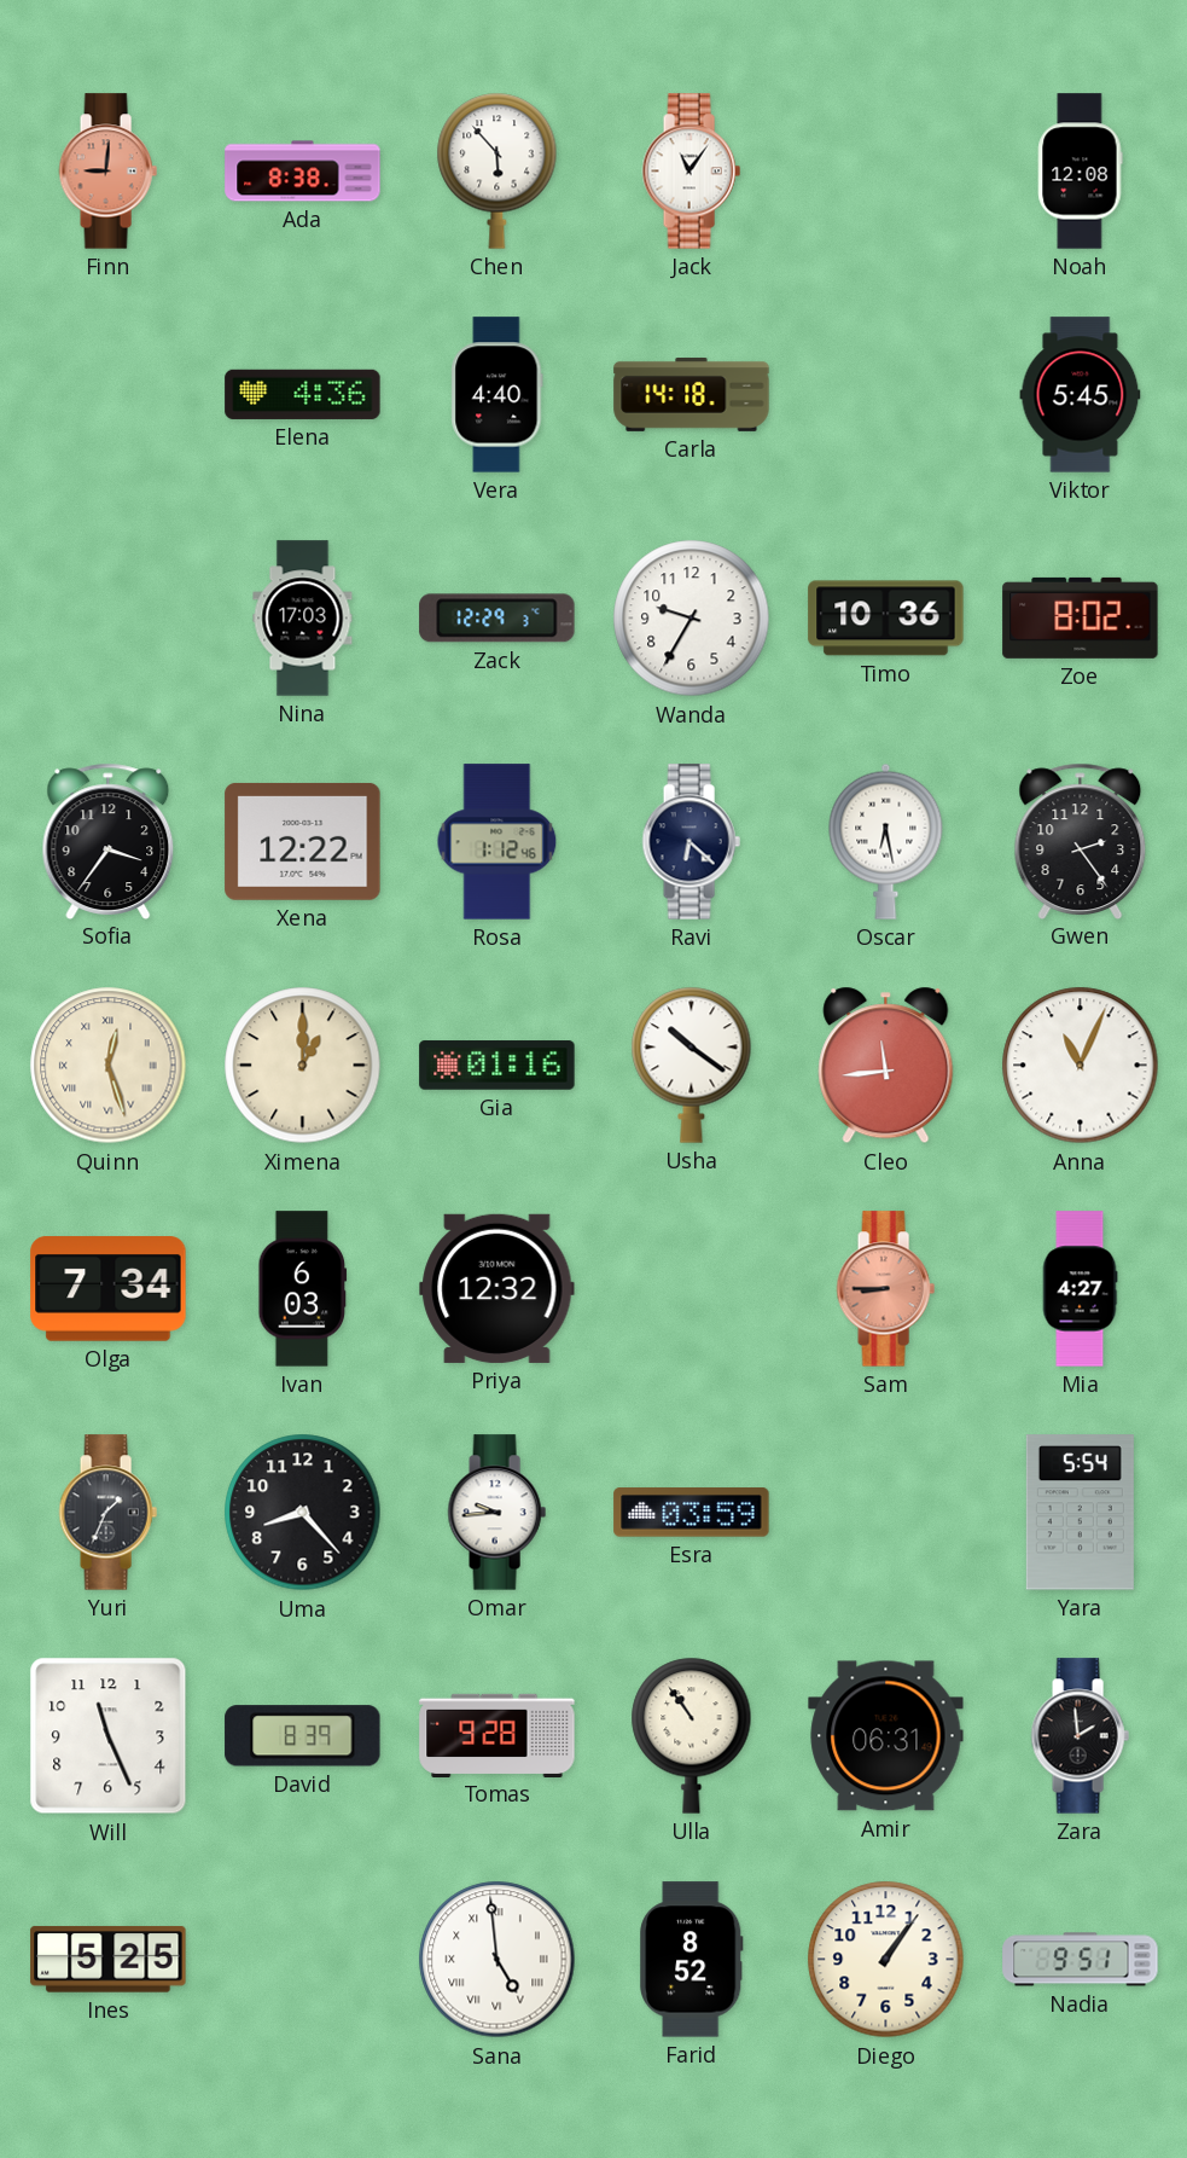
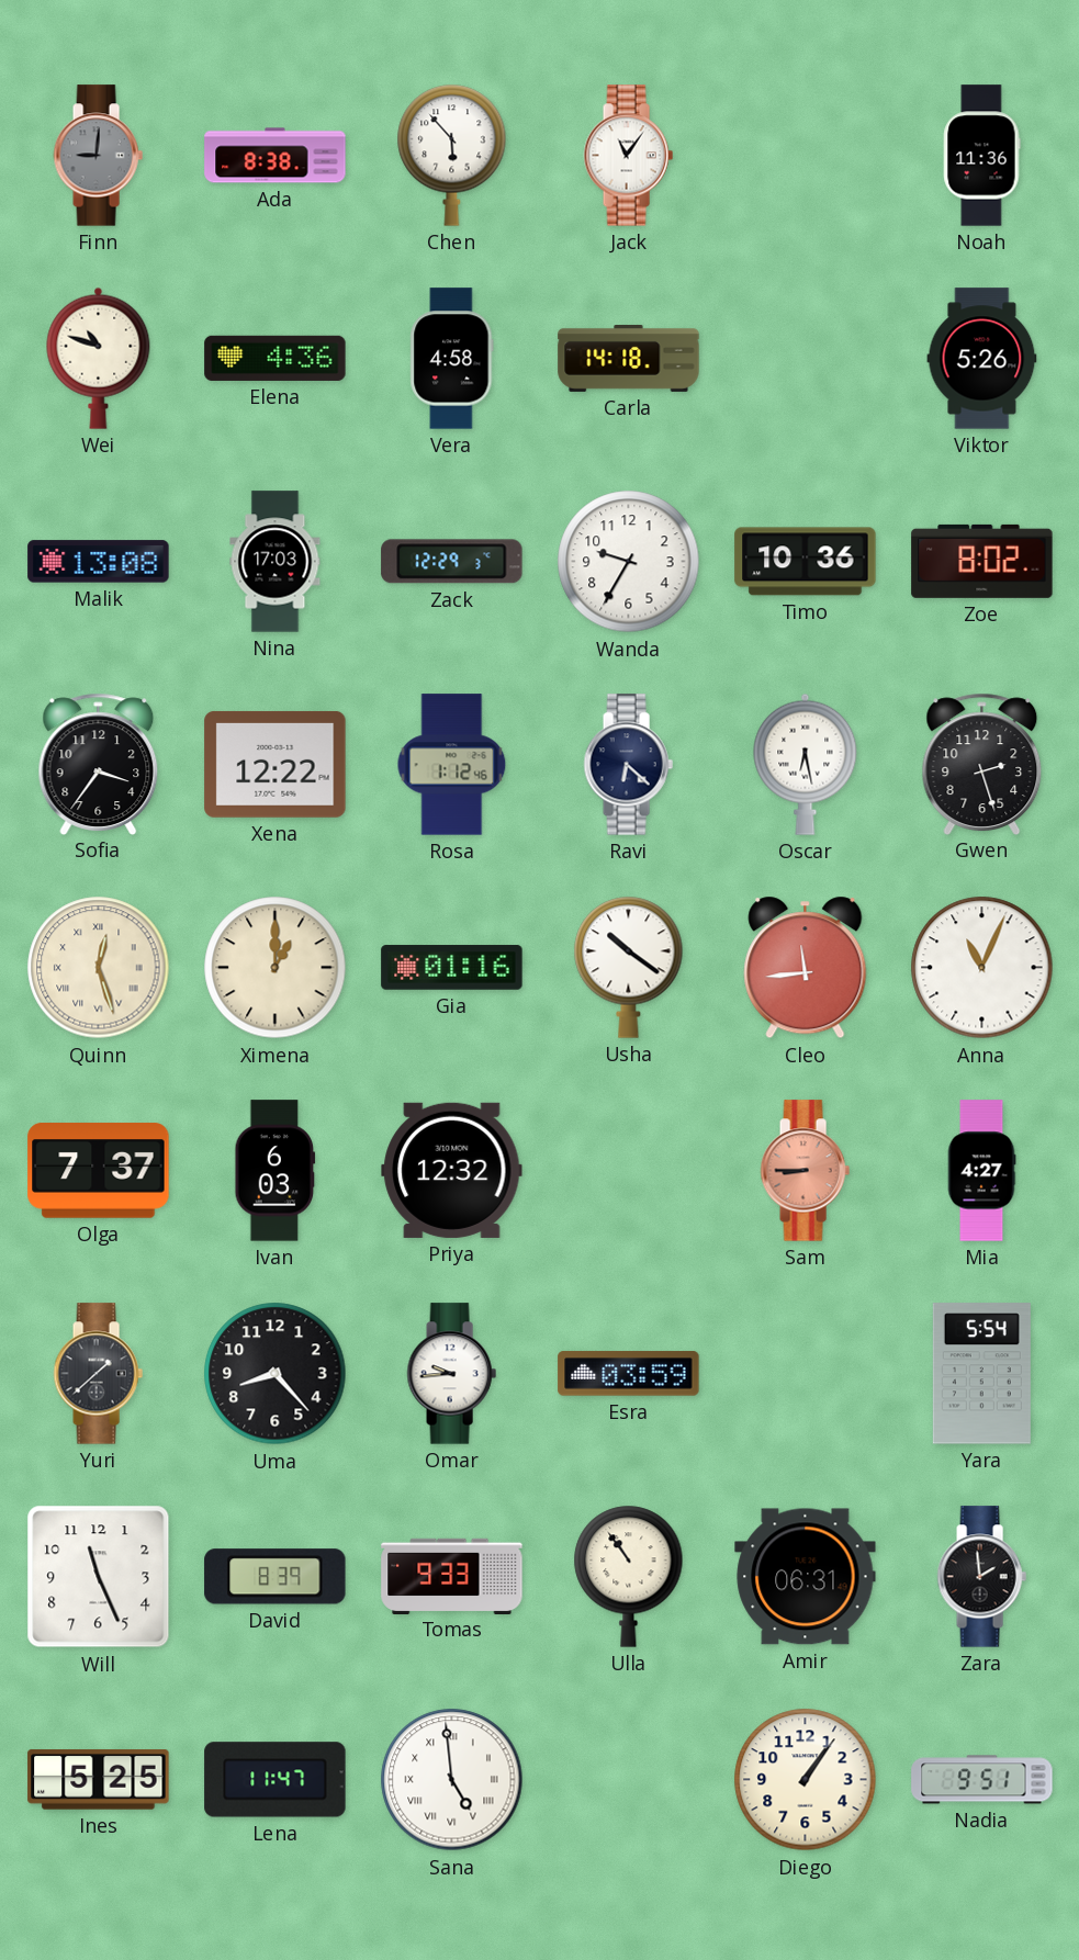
Finn dial: salmon -> grey
Noah: 12:08 -> 11:36
Wei: none -> 10:48
Vera: 4:40 -> 4:58
Viktor: 5:45 -> 5:26
Malik: none -> 13:08
Gwen: 2:24 -> 2:27
Olga: 7:34 -> 7:37
Yuri: 1:34 -> 1:38
Tomas: 9:28 -> 9:33
Lena: none -> 11:47
Farid: 8:52 -> none
